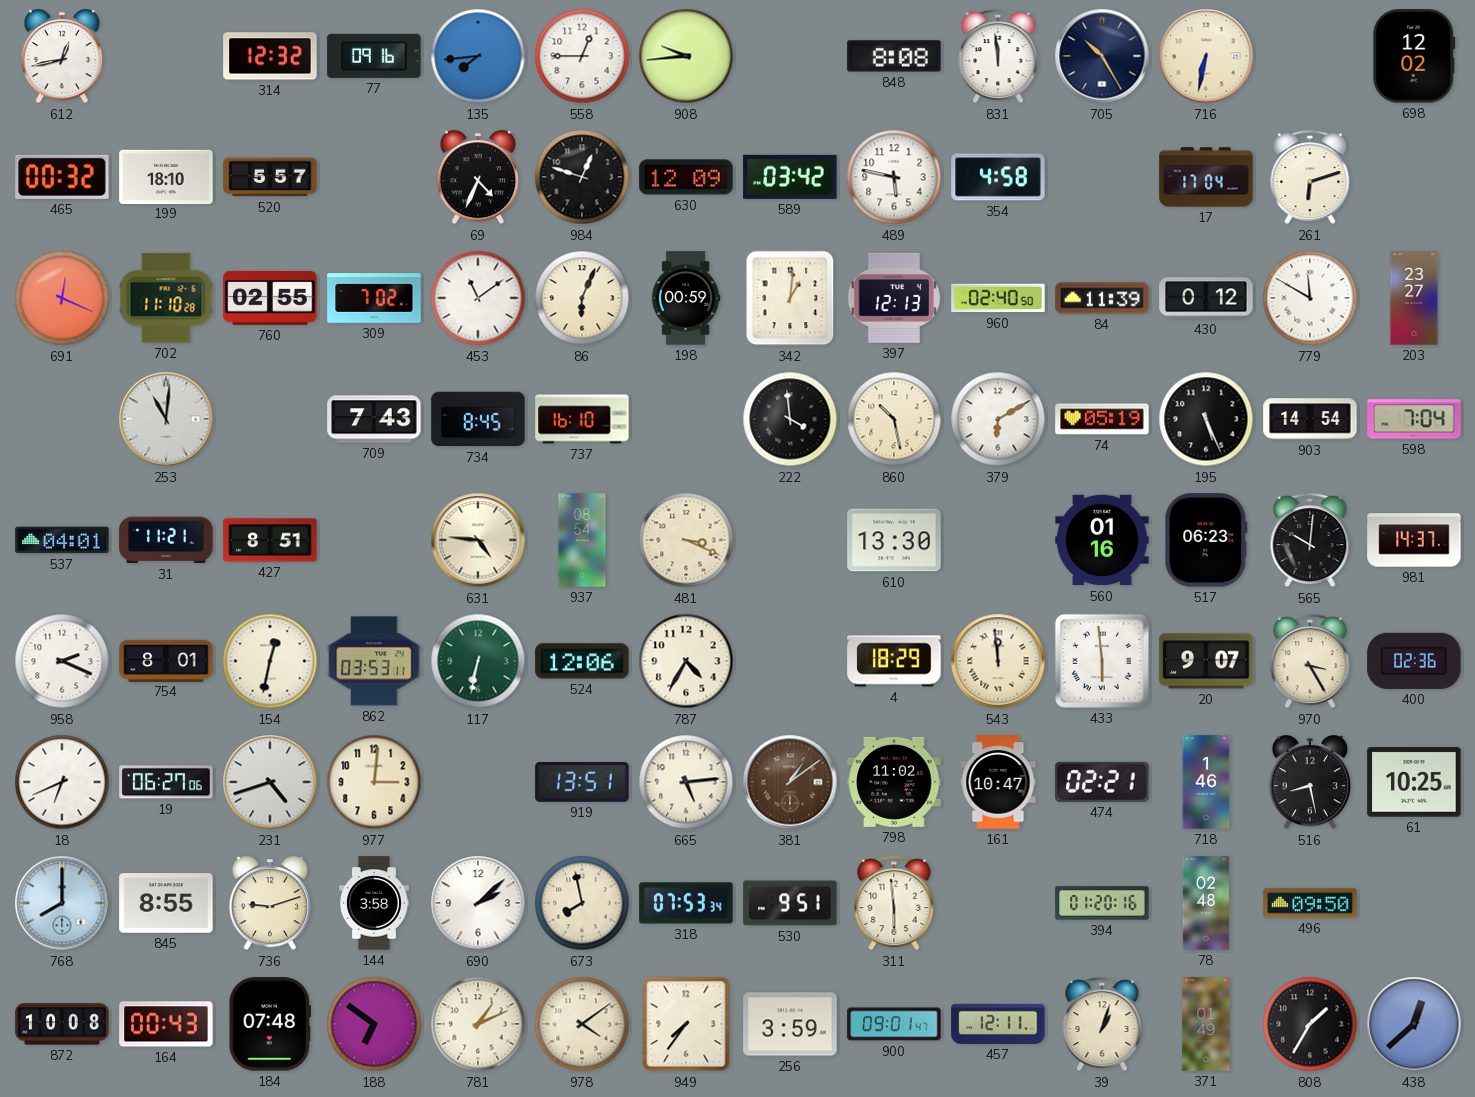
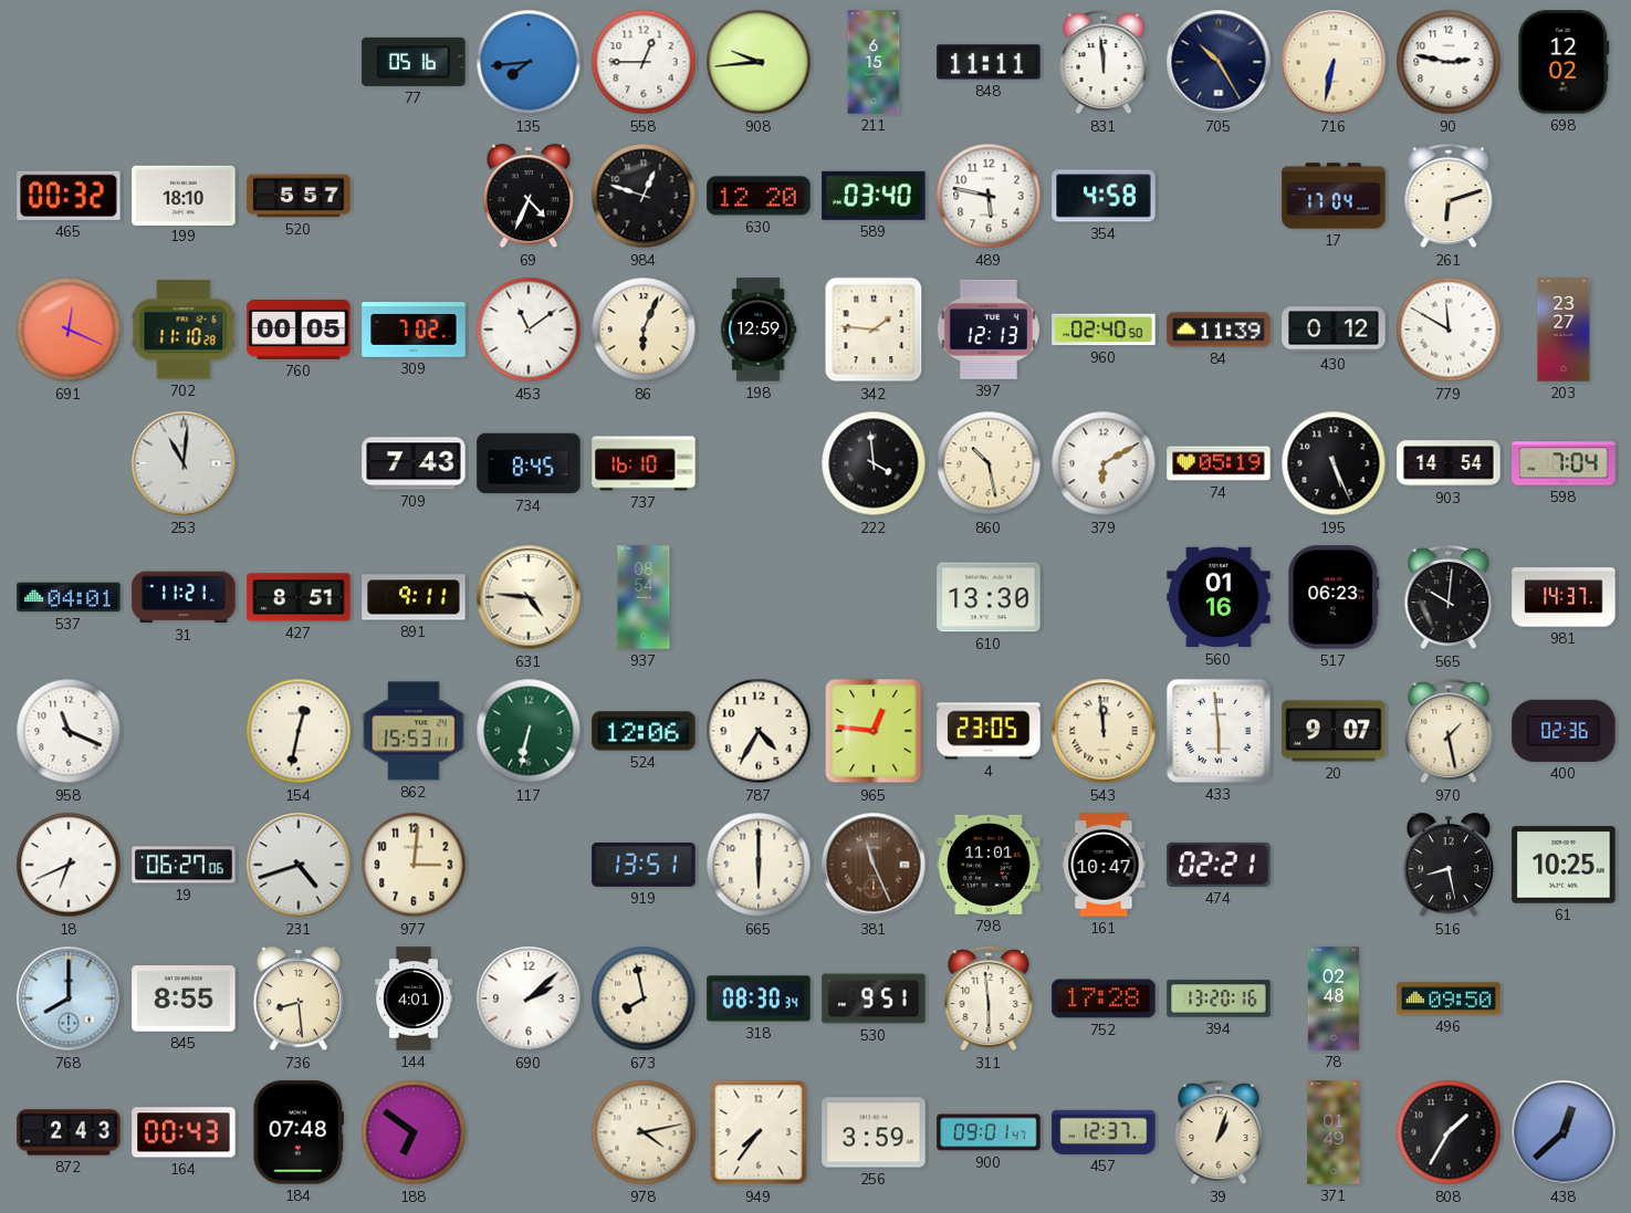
612: 12:43 -> none
314: 12:32 -> none
77: 09:16 -> 05:16
211: none -> 6:15
848: 8:08 -> 11:11
90: none -> 2:47
630: 12:09 -> 12:20
589: 03:42 -> 03:40
760: 02:55 -> 00:05
198: 00:59 -> 12:59
342: 1:01 -> 1:46
891: none -> 9:11
481: 3:19 -> none
958: 2:19 -> 11:19
754: 8:01 -> none
862: 03:53 -> 15:53
965: none -> 12:46
4: 18:29 -> 23:05
970: 3:25 -> 1:28
665: 5:14 -> 6:00
381: 1:09 -> 11:26
798: 11:02 -> 11:01
718: 1:46 -> none
736: 9:12 -> 8:29
144: 3:58 -> 4:01
318: 07:53 -> 08:30
752: none -> 17:28
394: 01:20 -> 13:20
872: 10:08 -> 2:43
781: 1:11 -> none
978: 4:09 -> 4:13
457: 12:11 -> 12:37
